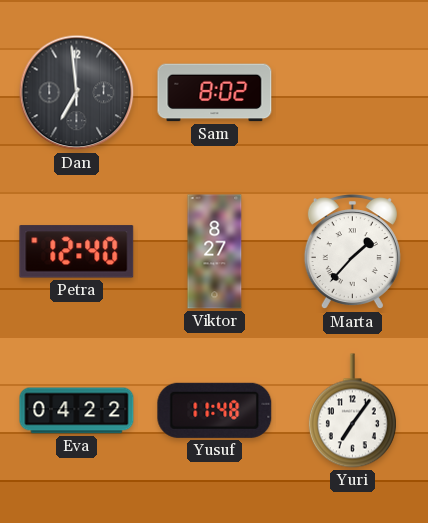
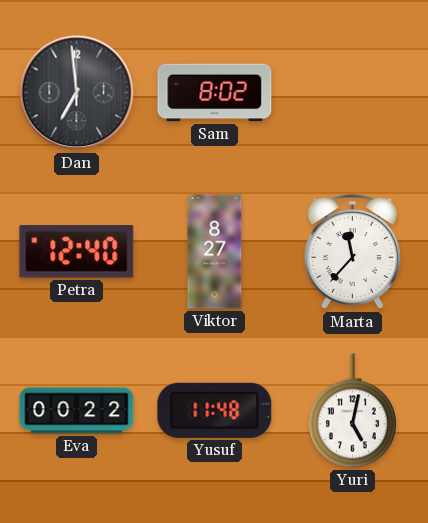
Marta: 1:37 -> 11:37
Eva: 04:22 -> 00:22
Yuri: 7:06 -> 5:02
